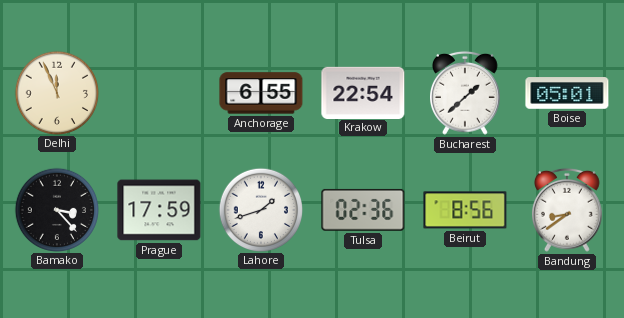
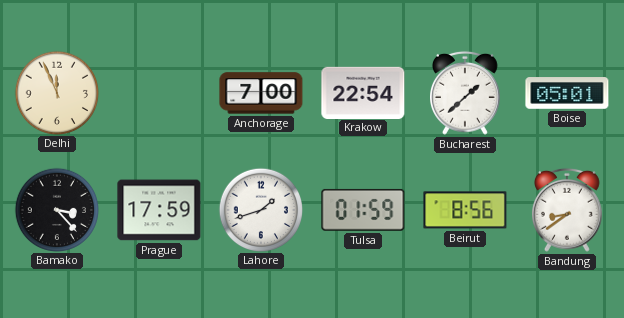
Anchorage: 6:55 -> 7:00
Tulsa: 02:36 -> 01:59
